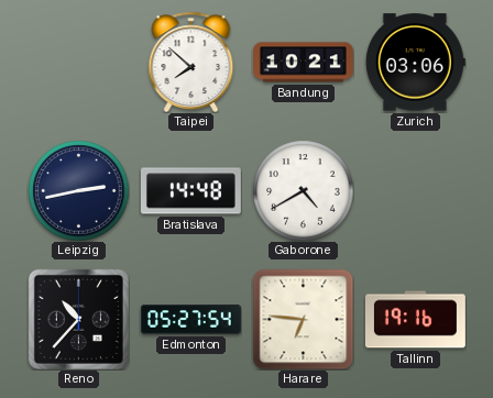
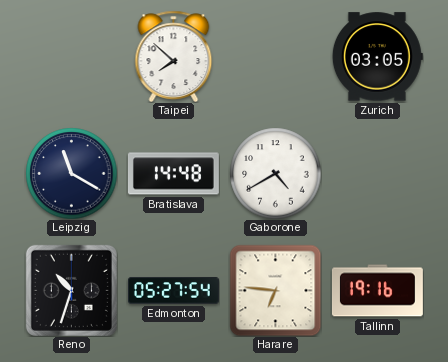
Bandung: 10:21 -> none
Zurich: 03:06 -> 03:05
Leipzig: 2:43 -> 11:20
Reno: 10:37 -> 10:33
